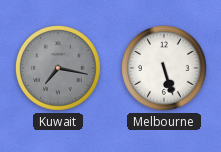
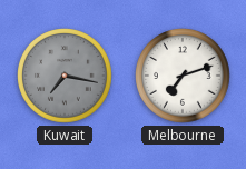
Melbourne: 5:27 -> 7:12
